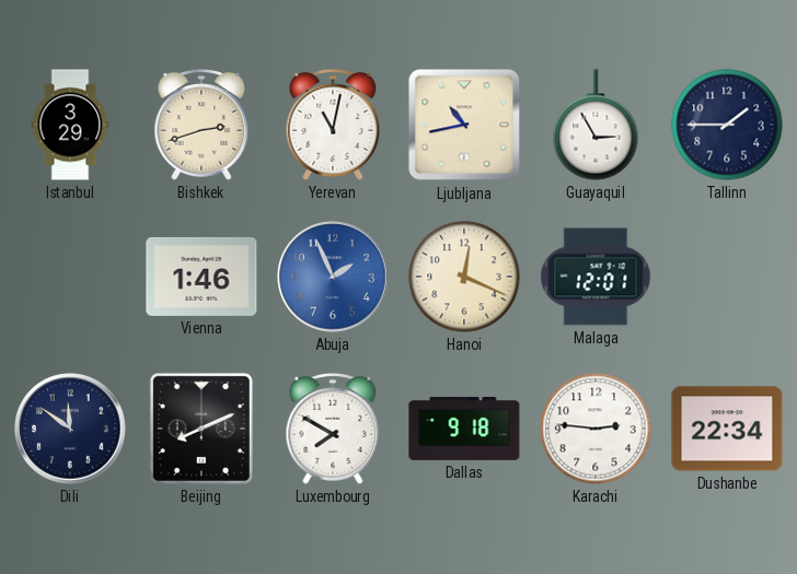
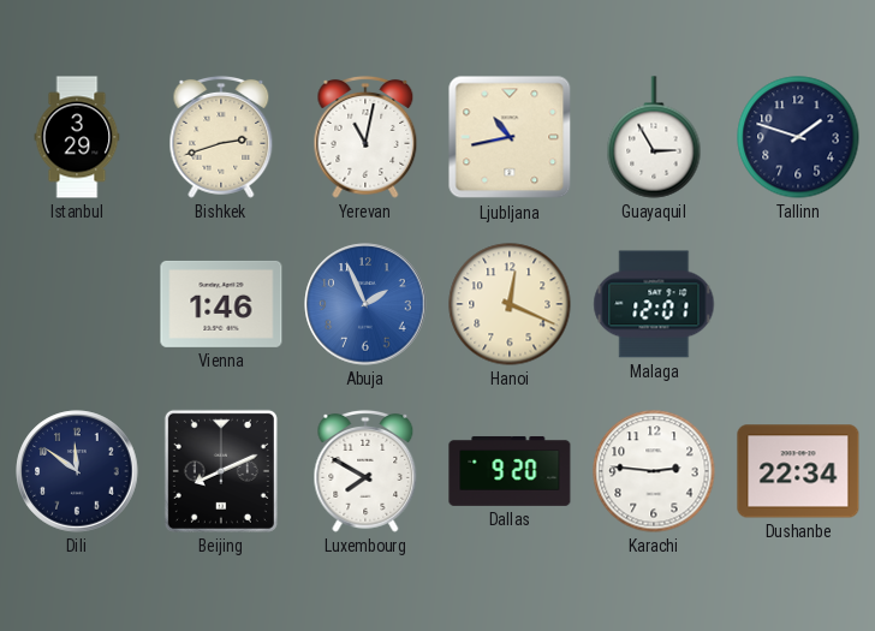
Tallinn: 1:45 -> 1:48
Dallas: 9:18 -> 9:20
